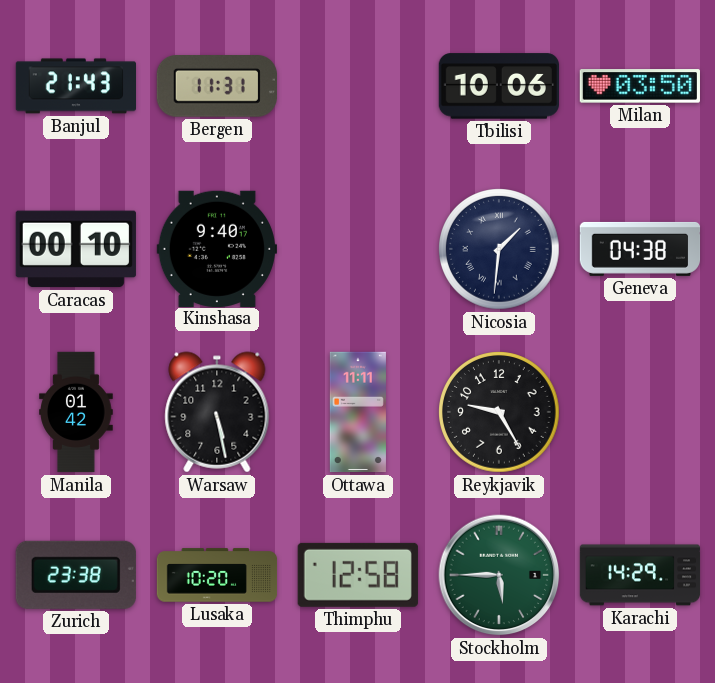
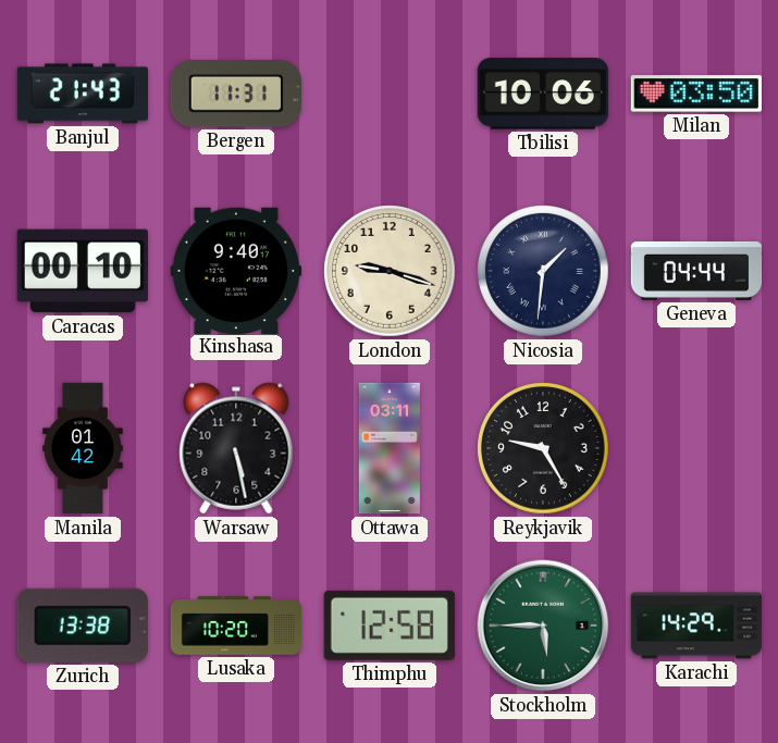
London: none -> 9:18
Geneva: 04:38 -> 04:44
Ottawa: 11:11 -> 03:11
Zurich: 23:38 -> 13:38
